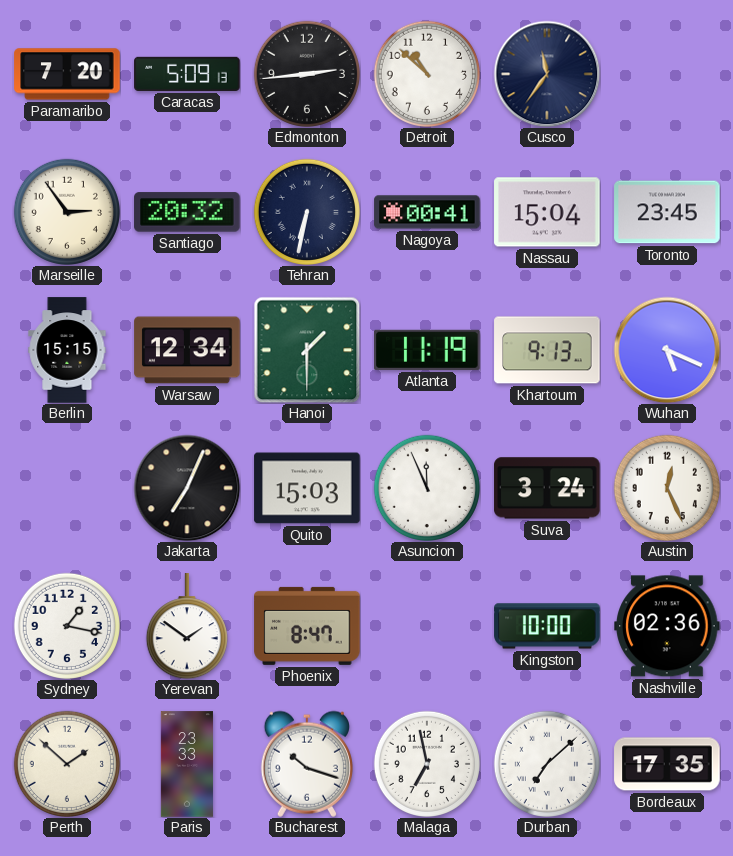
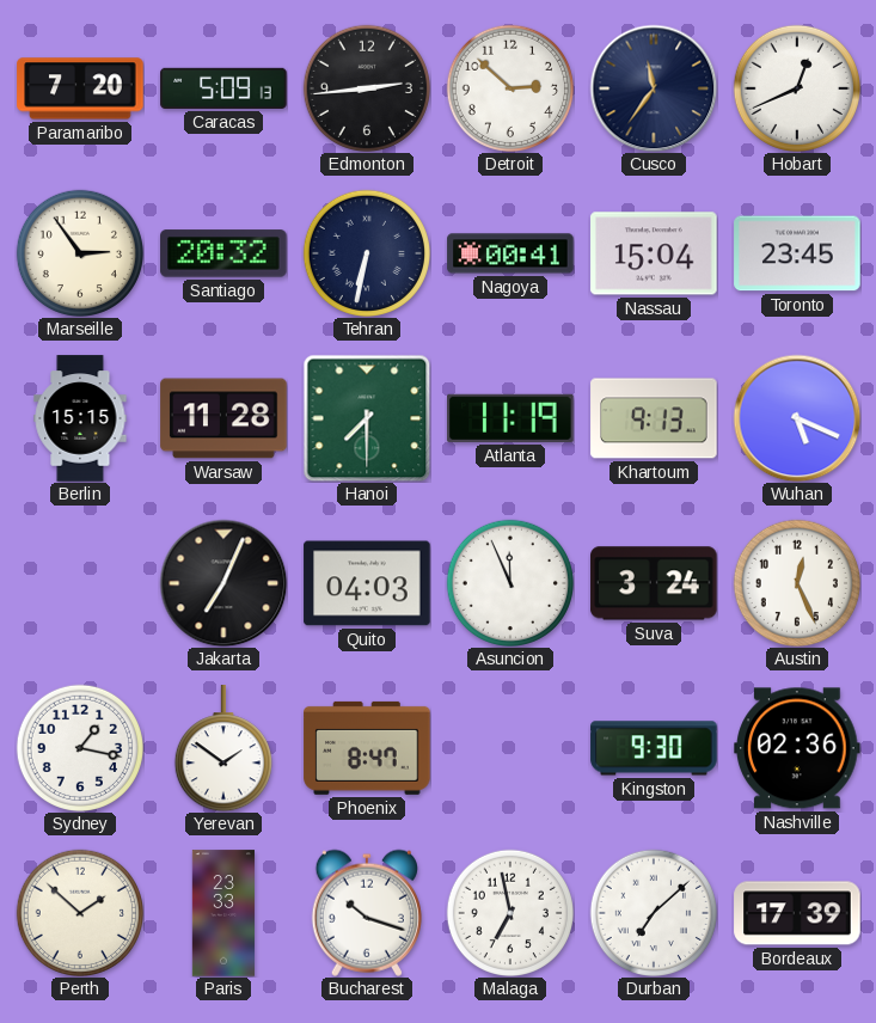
Detroit: 10:52 -> 2:52
Hobart: none -> 12:41
Warsaw: 12:34 -> 11:28
Hanoi: 1:30 -> 7:30
Quito: 15:03 -> 04:03
Kingston: 10:00 -> 9:30
Bordeaux: 17:35 -> 17:39
